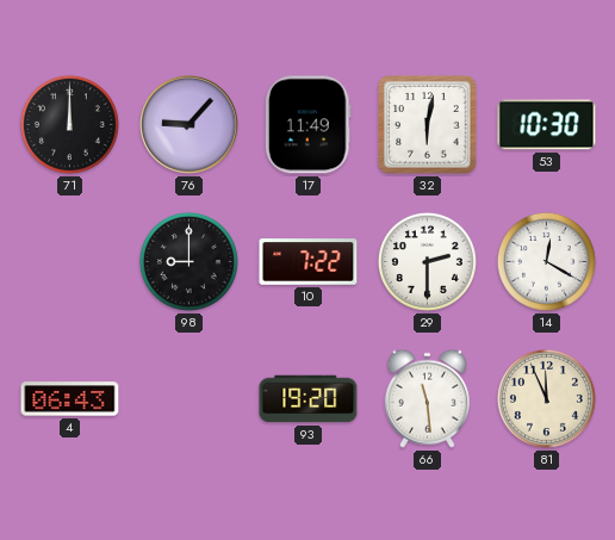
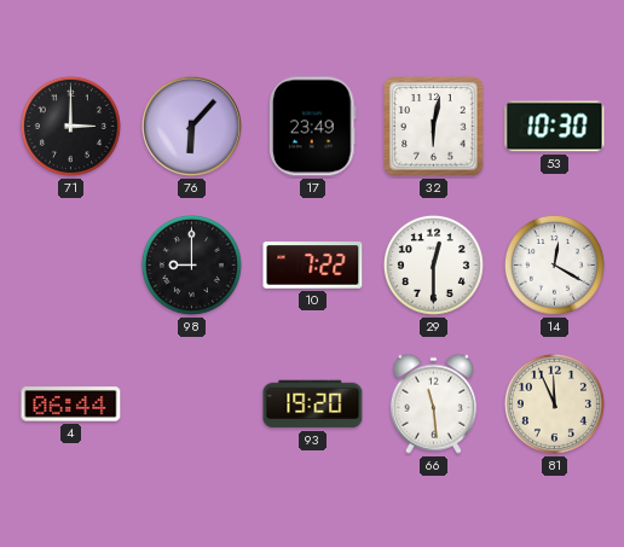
71: 12:00 -> 3:00
76: 9:07 -> 6:07
17: 11:49 -> 23:49
29: 2:30 -> 12:30
4: 06:43 -> 06:44
